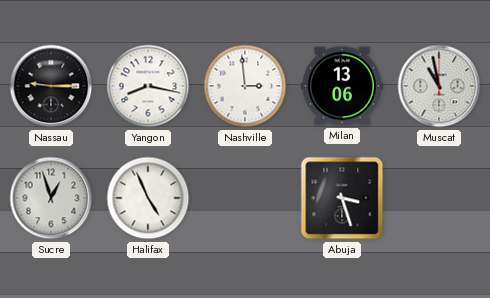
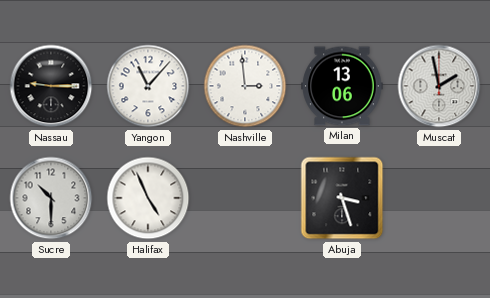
Yangon: 8:17 -> 11:07
Muscat: 10:58 -> 1:58
Sucre: 12:57 -> 10:30
